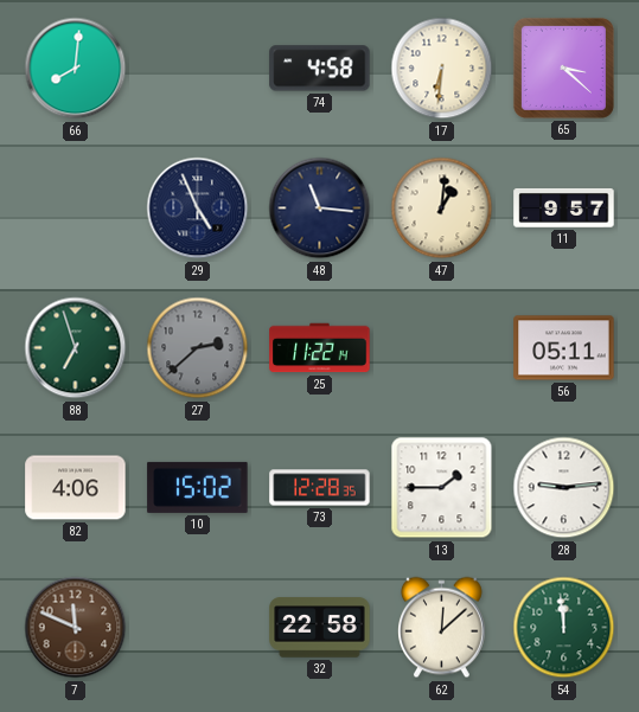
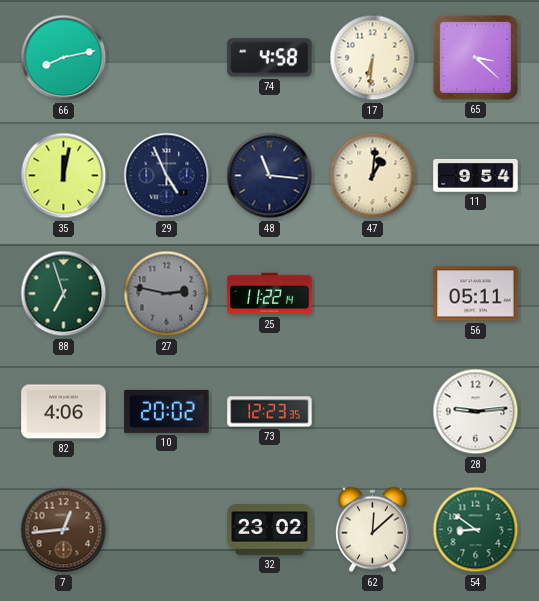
66: 8:01 -> 8:13
35: none -> 12:02
11: 9:57 -> 9:54
27: 2:38 -> 2:47
10: 15:02 -> 20:02
73: 12:28 -> 12:23
13: 1:45 -> none
7: 11:49 -> 12:44
32: 22:58 -> 23:02
54: 11:59 -> 8:51
